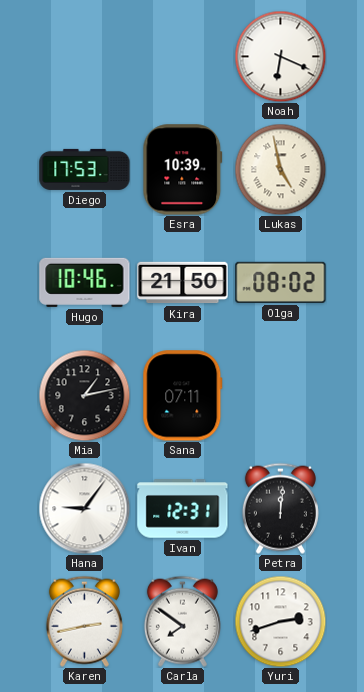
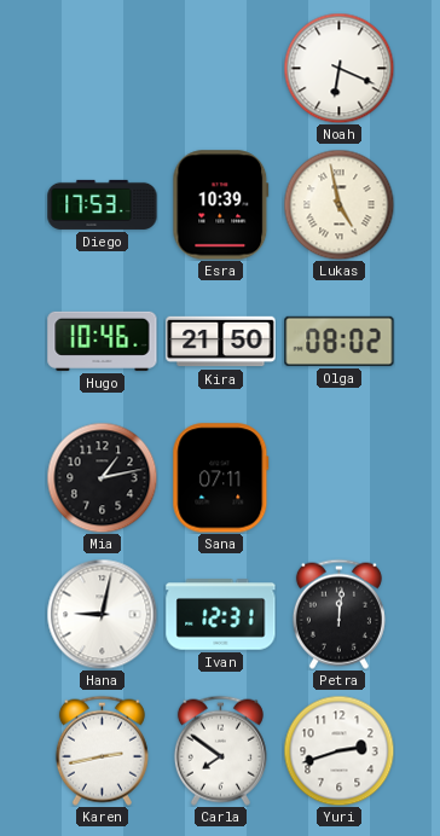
Hana: 9:06 -> 9:02
